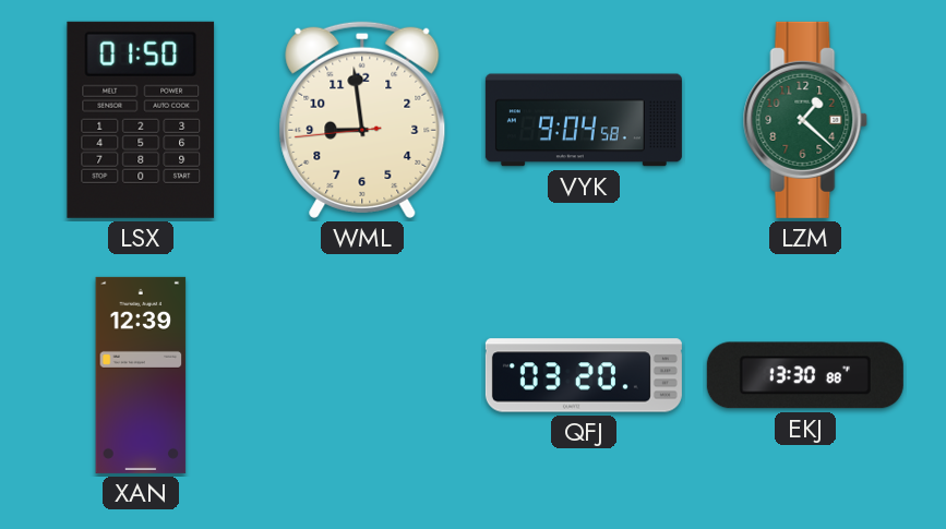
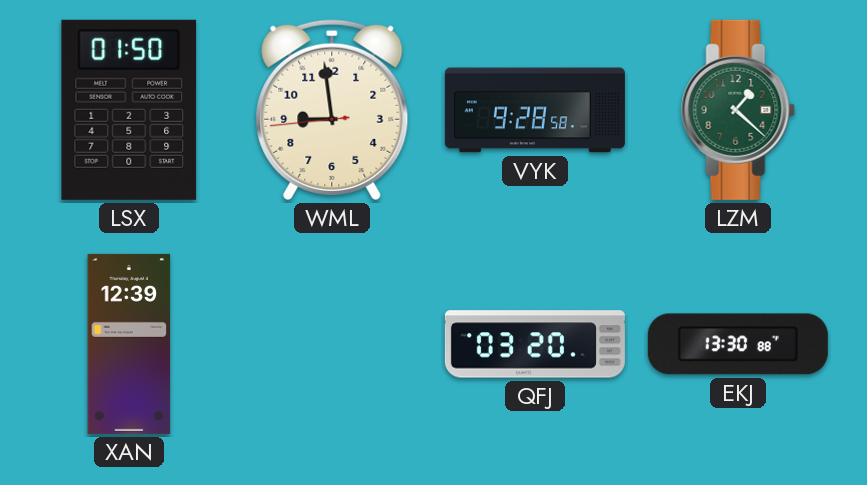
VYK: 9:04 -> 9:28
